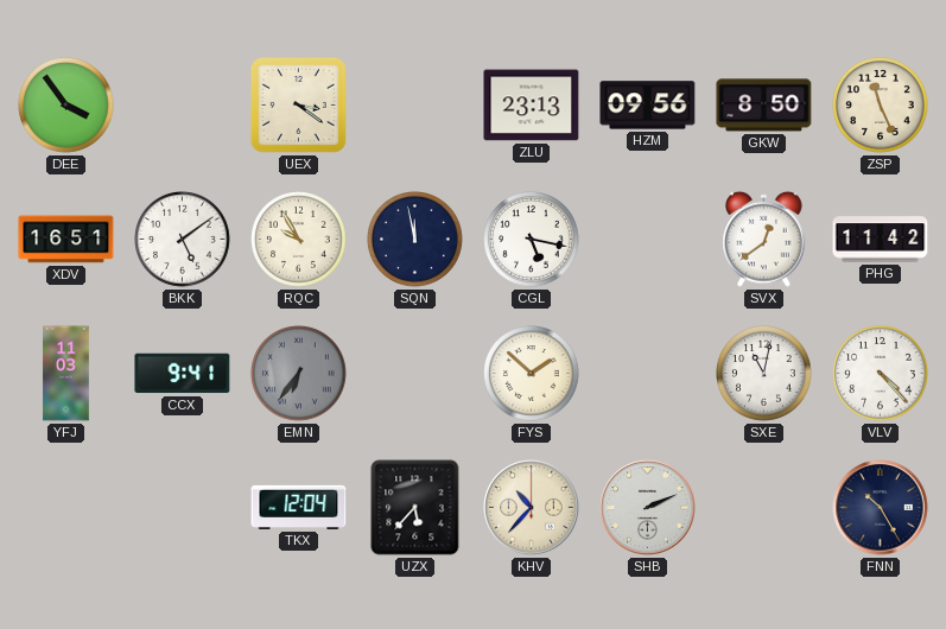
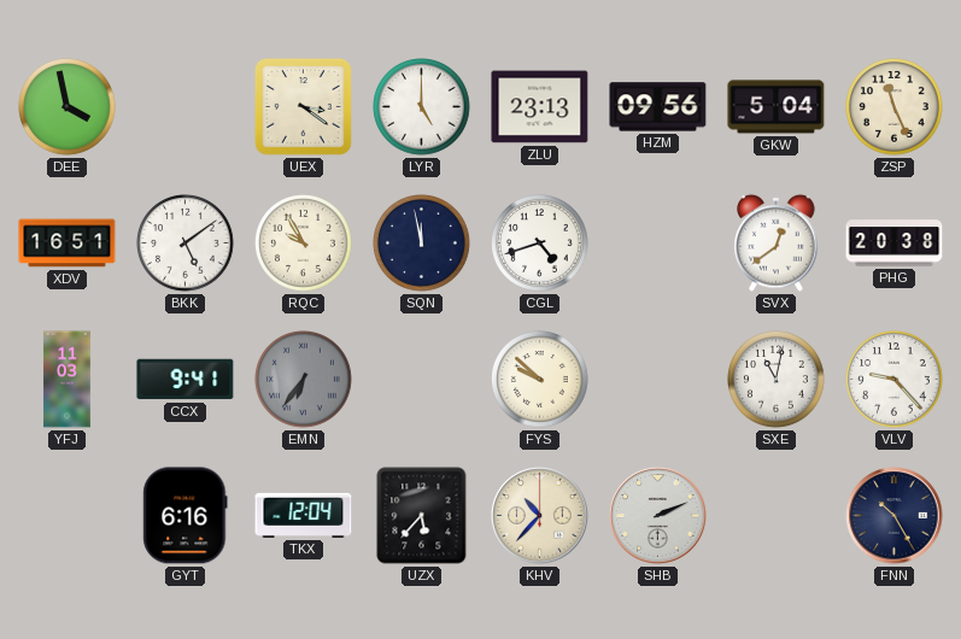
DEE: 3:54 -> 3:58
LYR: none -> 5:00
GKW: 8:50 -> 5:04
CGL: 5:17 -> 4:42
PHG: 11:42 -> 20:38
FYS: 1:52 -> 9:52
VLV: 4:23 -> 9:23
GYT: none -> 6:16
